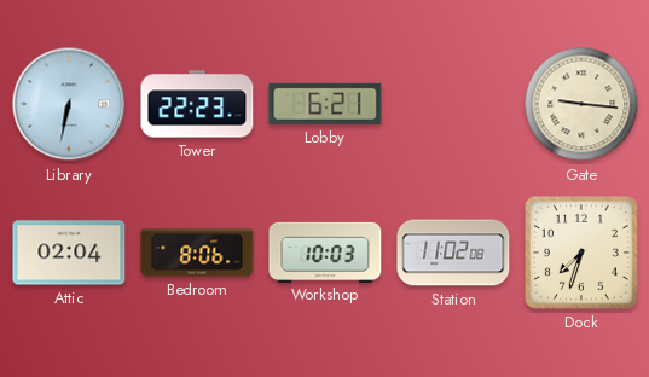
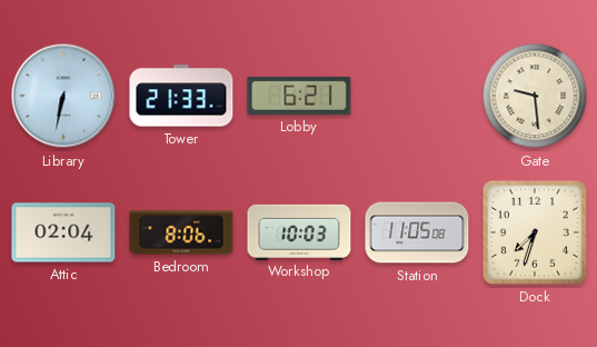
Tower: 22:23 -> 21:33
Gate: 9:16 -> 9:29
Station: 11:02 -> 11:05
